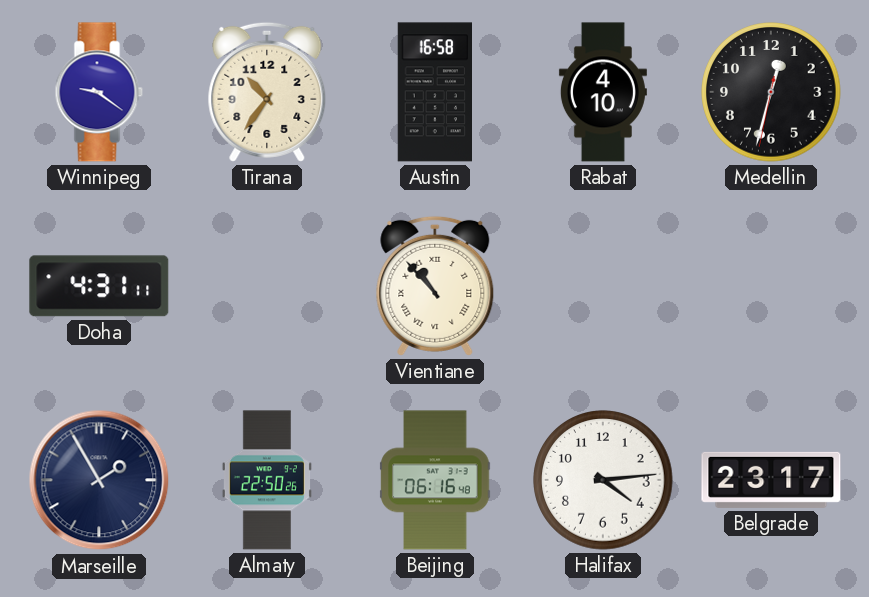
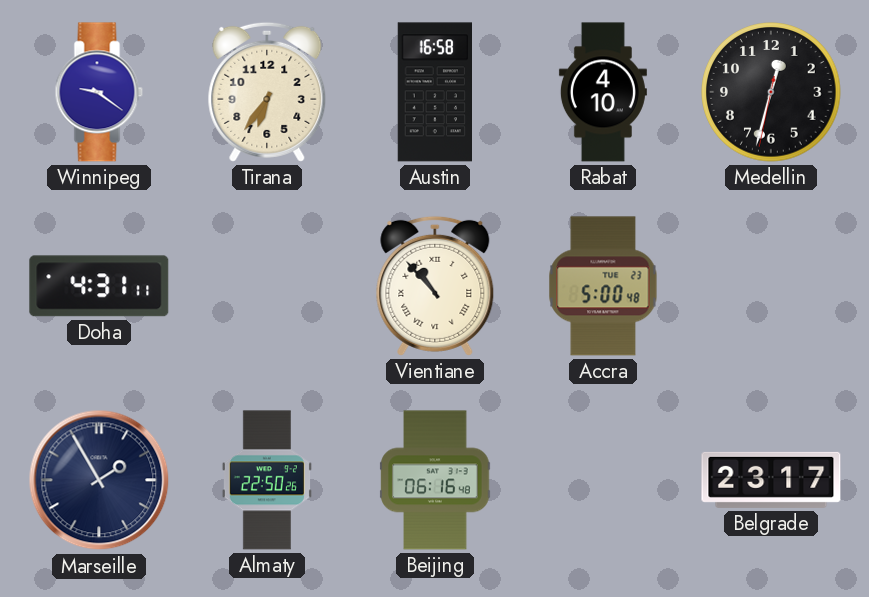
Tirana: 10:36 -> 6:36
Accra: none -> 5:00
Halifax: 4:14 -> none
